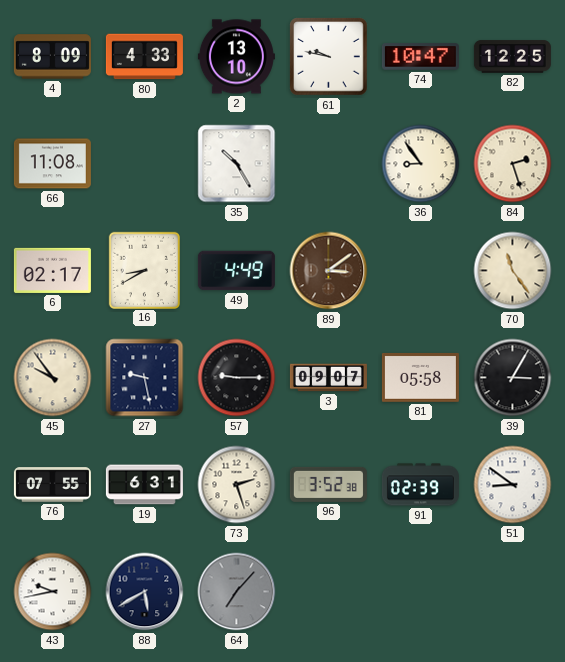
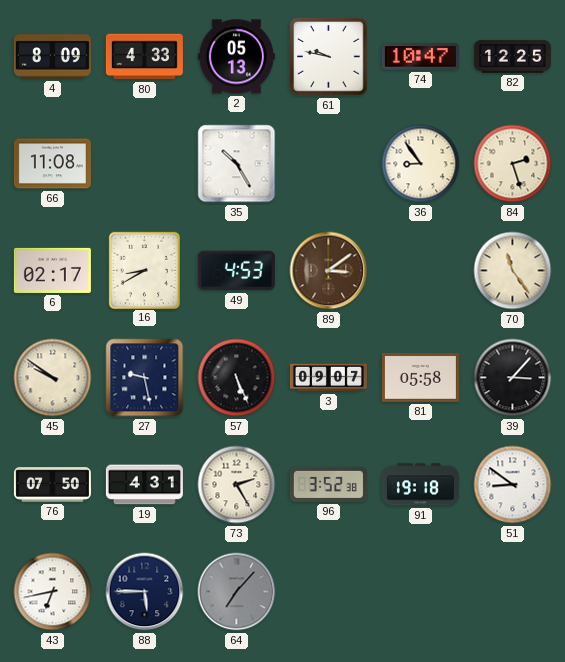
2: 13:10 -> 05:13
49: 4:49 -> 4:53
45: 9:54 -> 9:51
57: 9:15 -> 5:26
39: 3:05 -> 3:07
76: 07:55 -> 07:50
19: 6:31 -> 4:31
73: 2:27 -> 2:25
91: 02:39 -> 19:18
43: 9:43 -> 6:43
88: 5:40 -> 5:45
